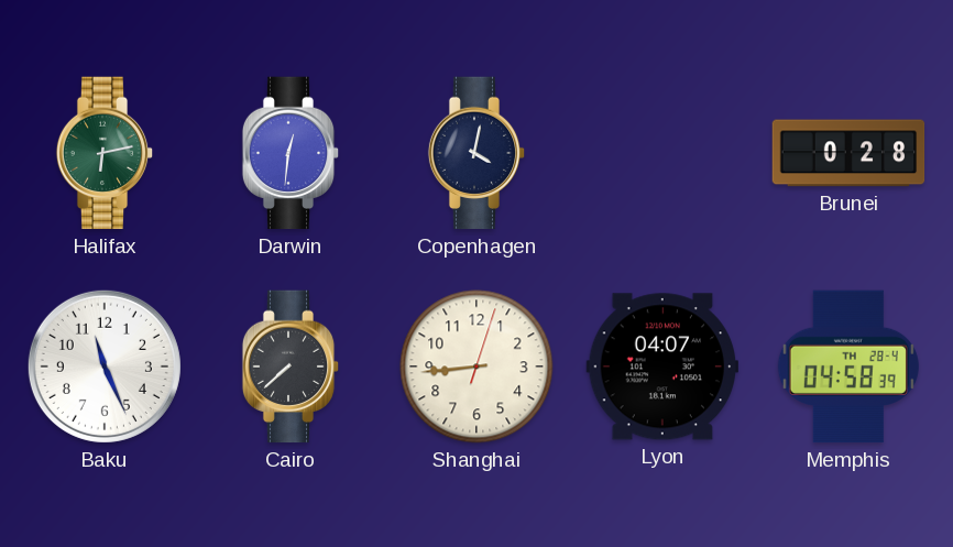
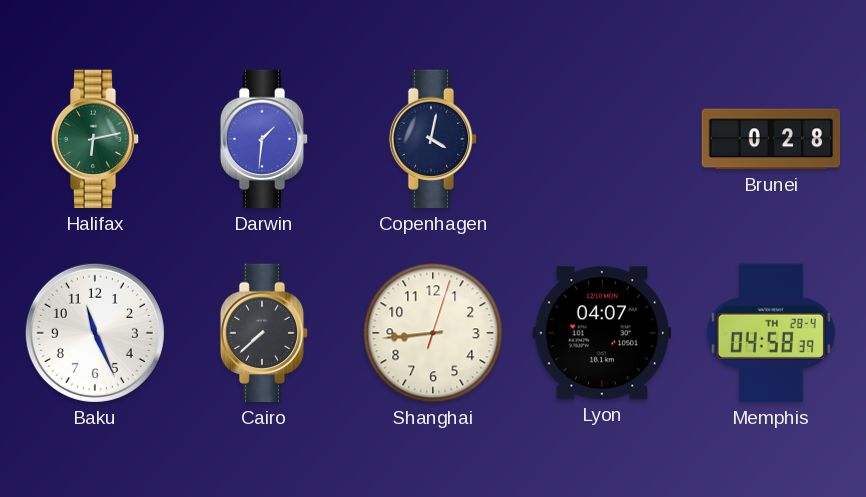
Darwin: 12:31 -> 1:31
